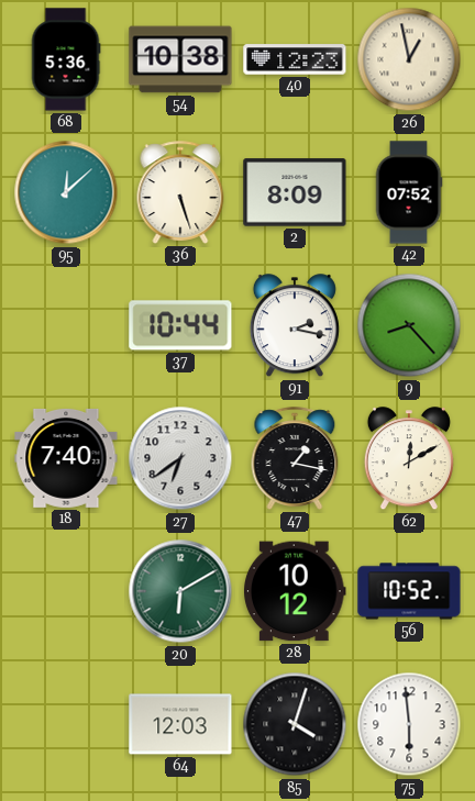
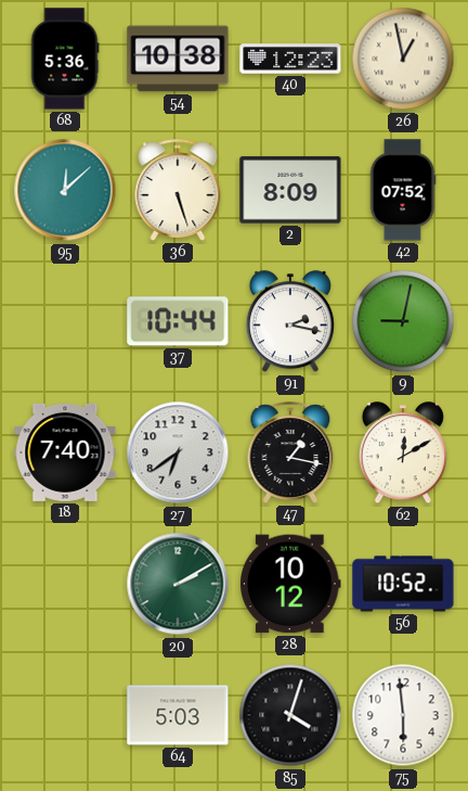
9: 8:23 -> 9:02
20: 6:10 -> 2:10
64: 12:03 -> 5:03
